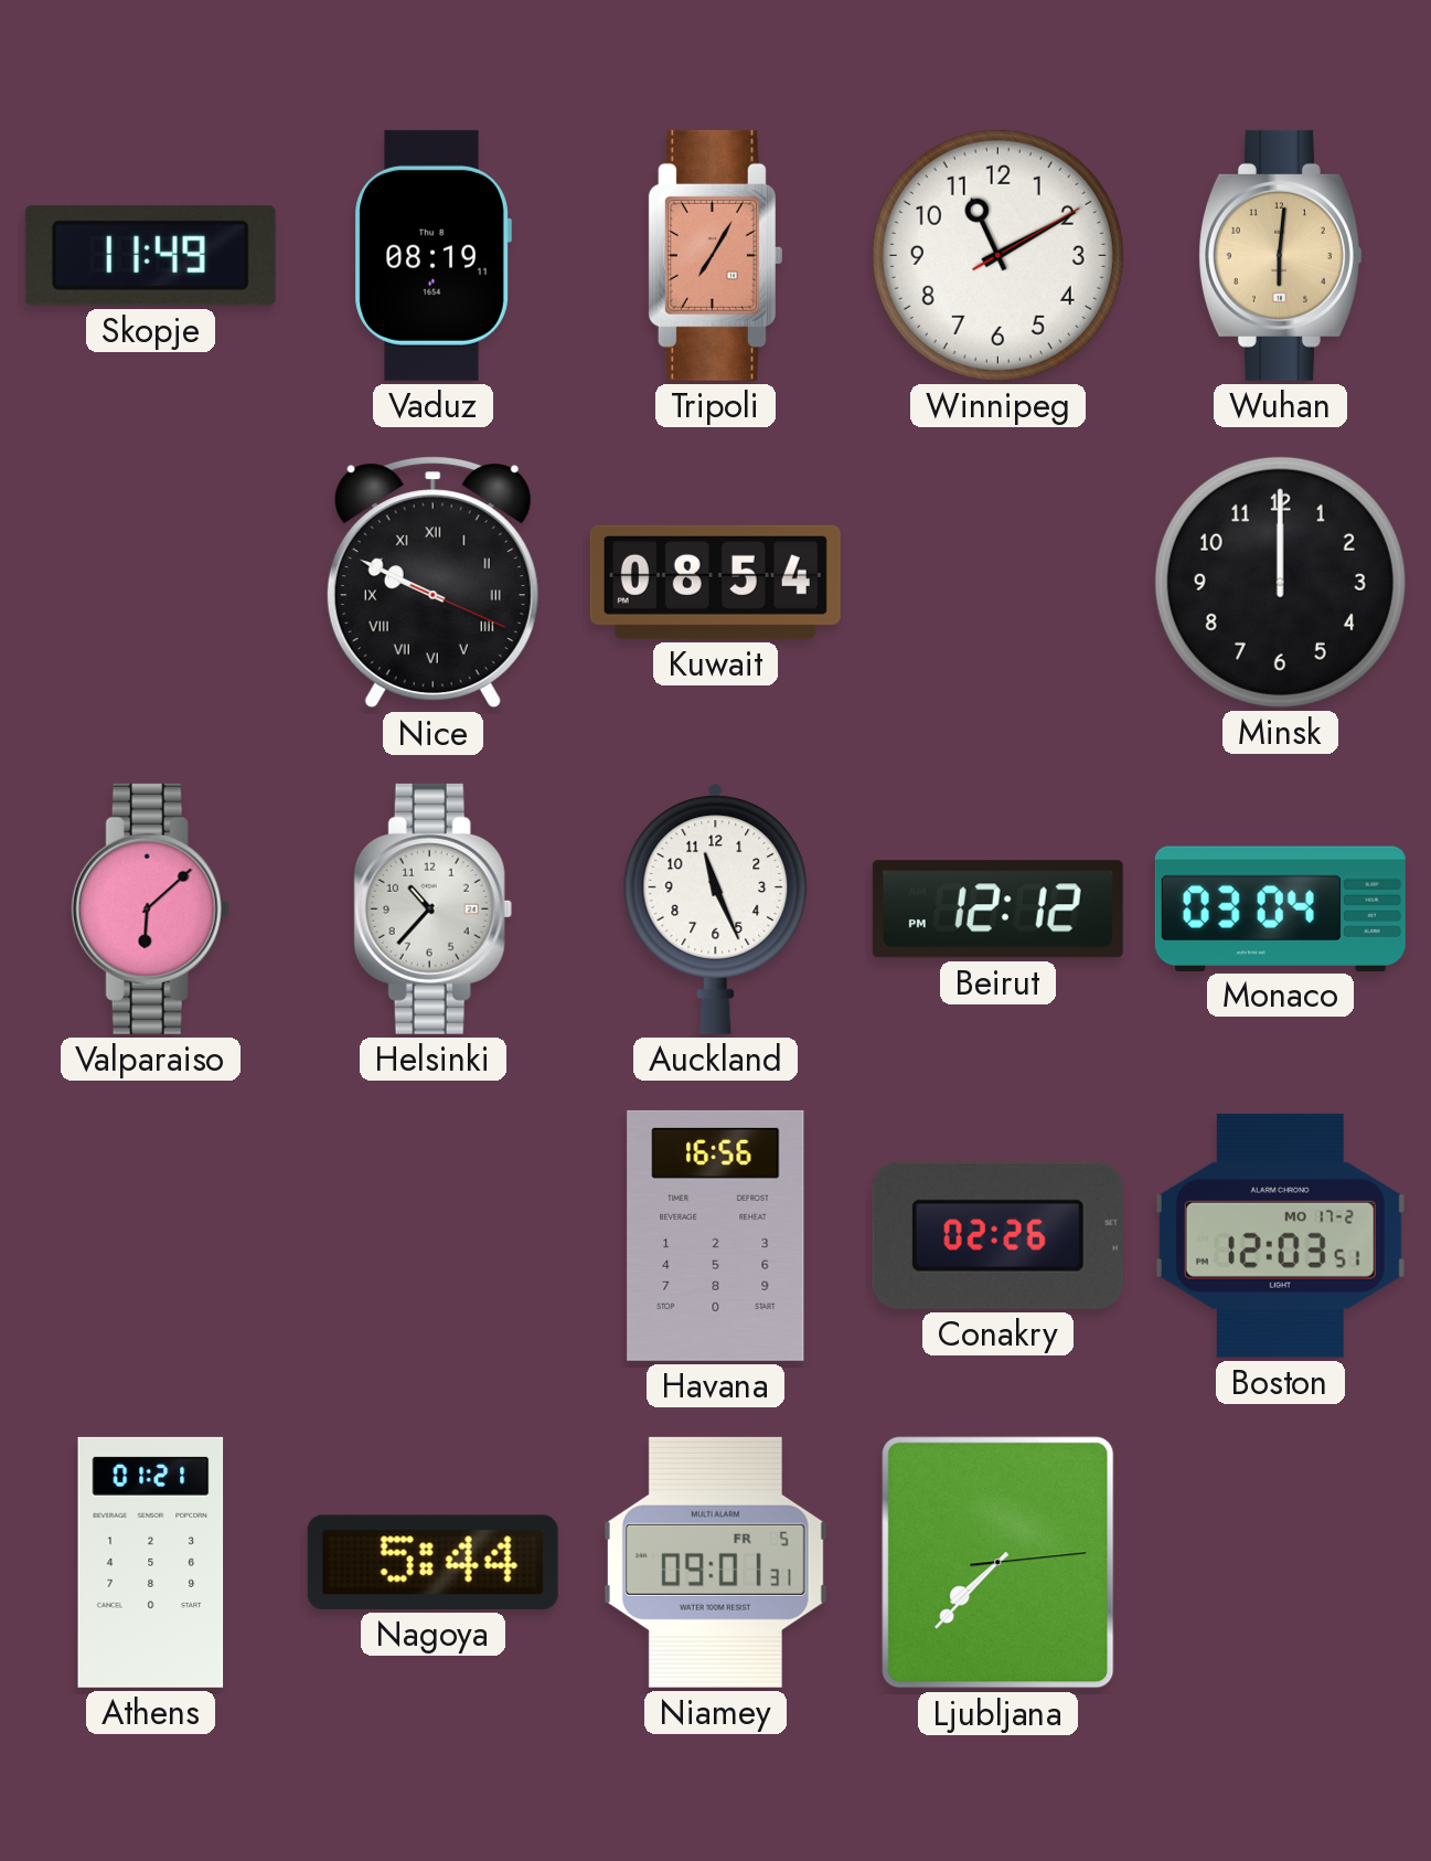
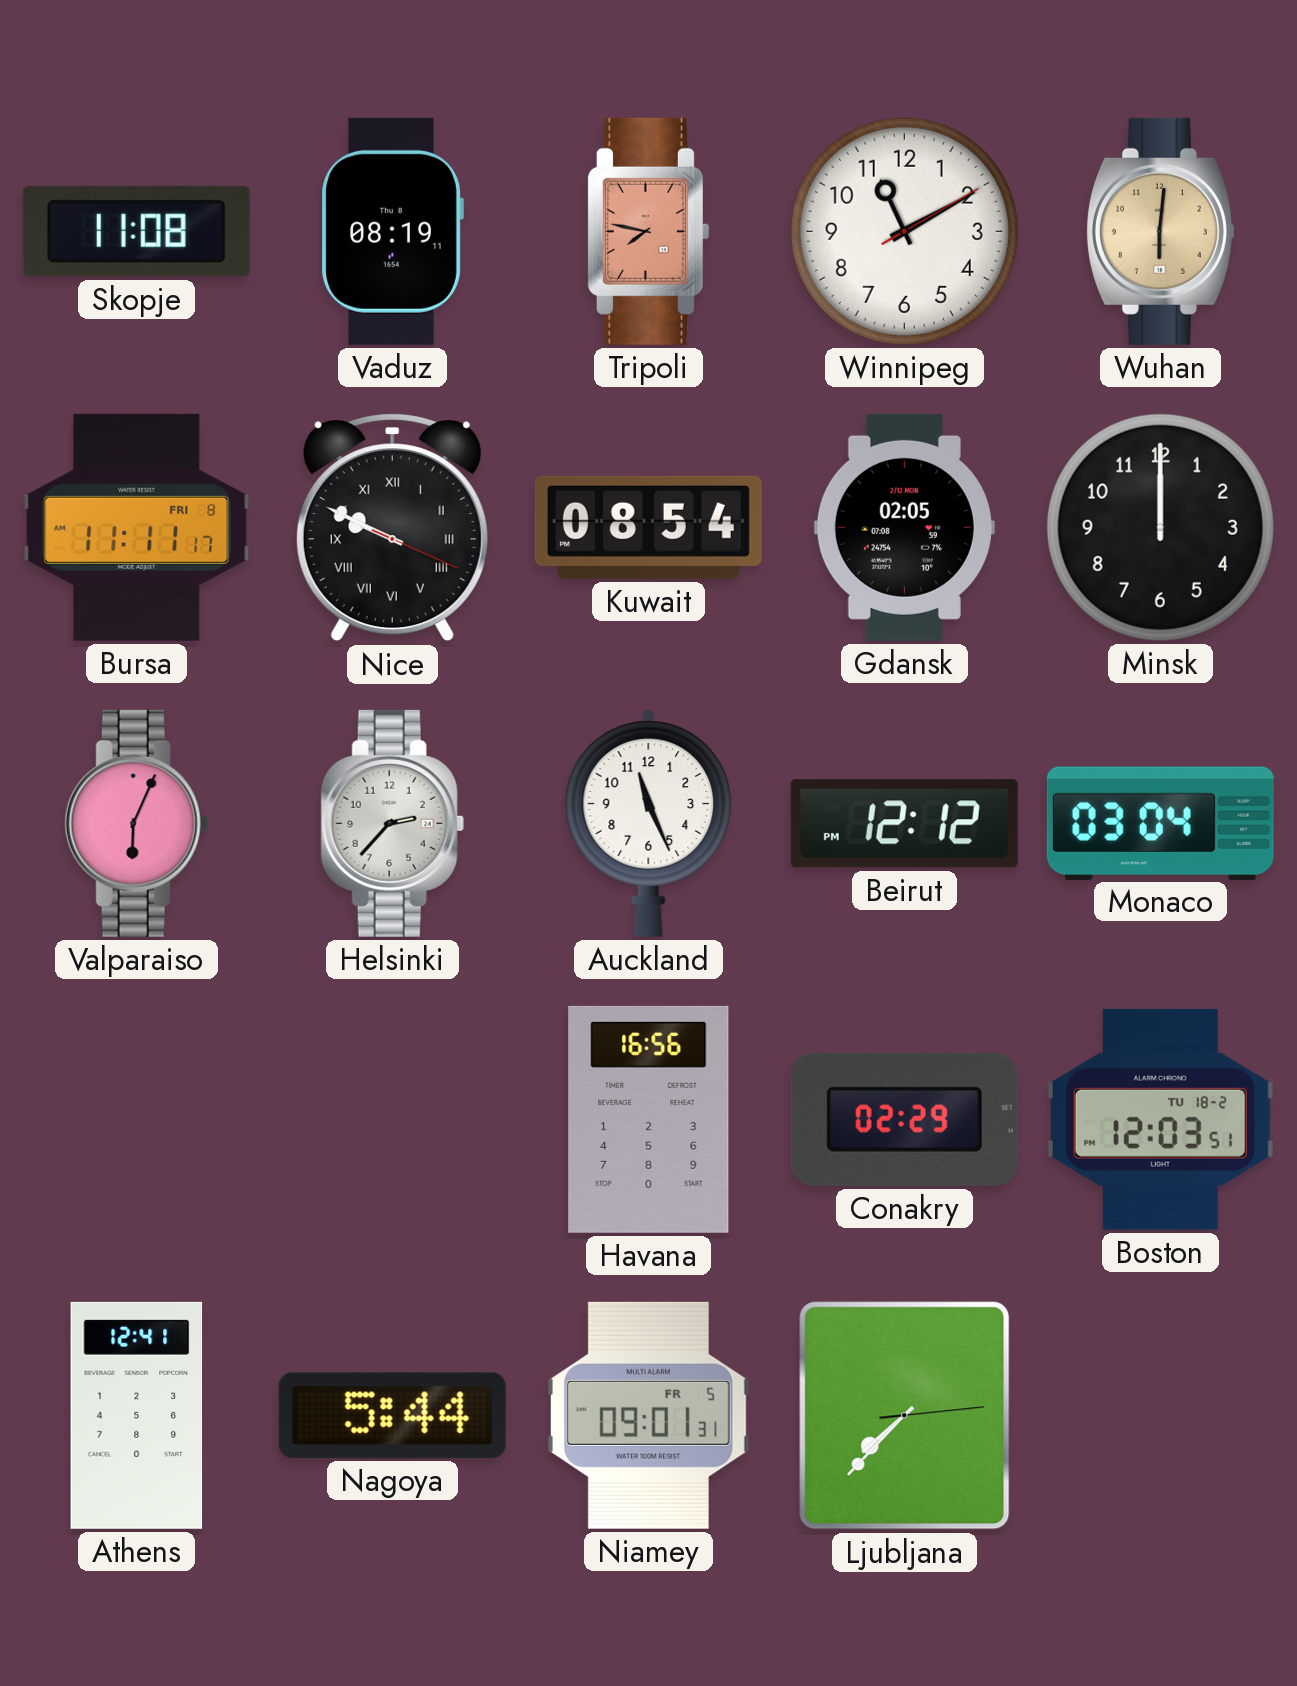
Skopje: 11:49 -> 11:08
Tripoli: 7:05 -> 7:47
Bursa: none -> 11:11
Gdansk: none -> 02:05
Valparaiso: 6:08 -> 6:04
Helsinki: 10:37 -> 2:37
Conakry: 02:26 -> 02:29
Boston date: MO 17-2 -> TU 18-2
Athens: 01:21 -> 12:41
